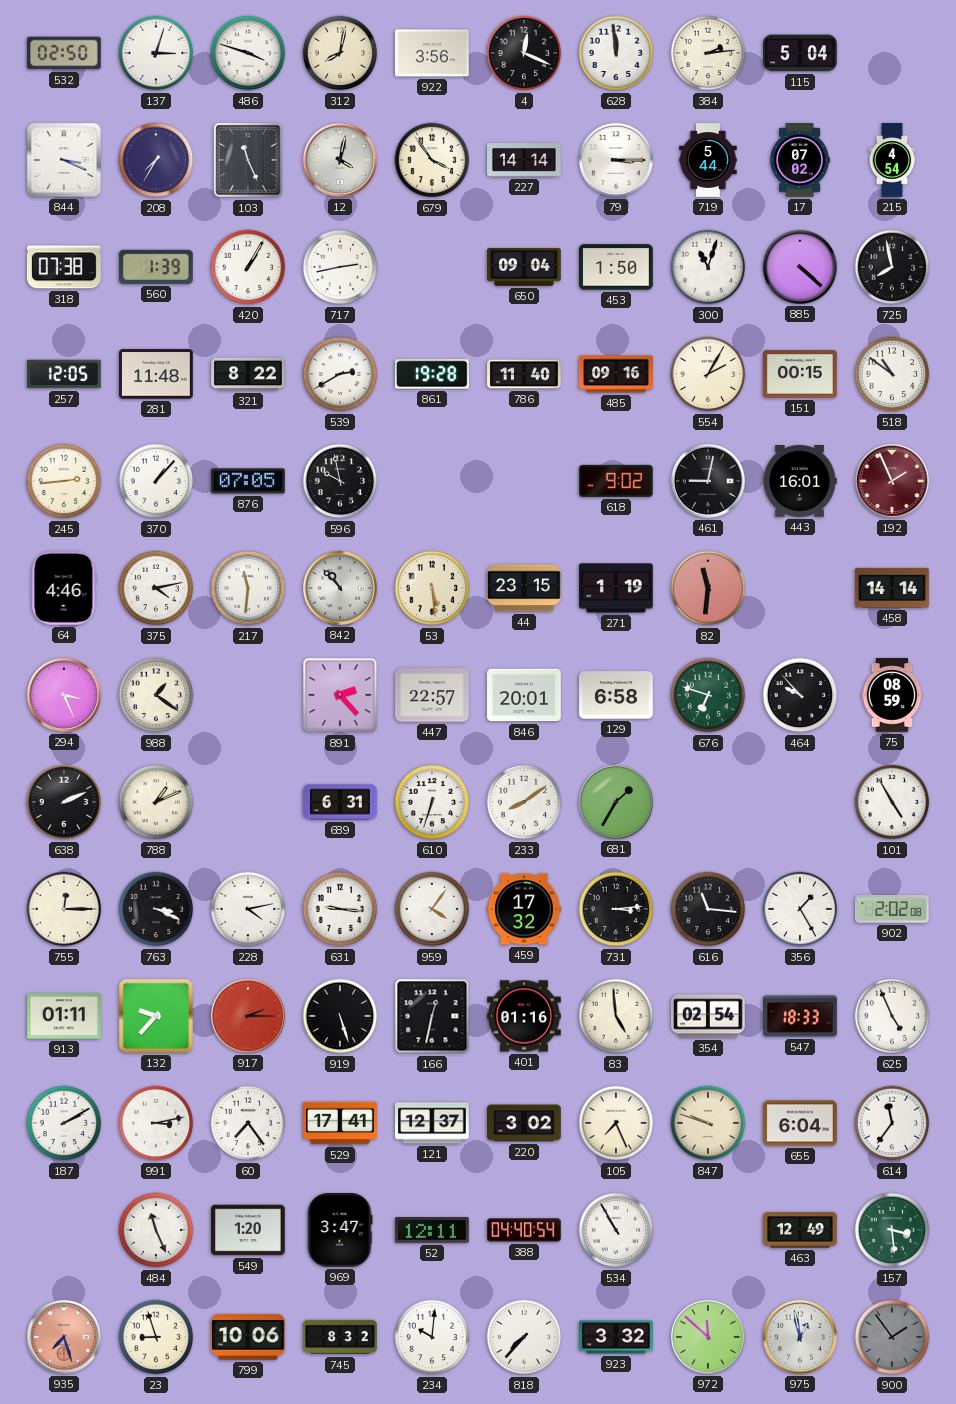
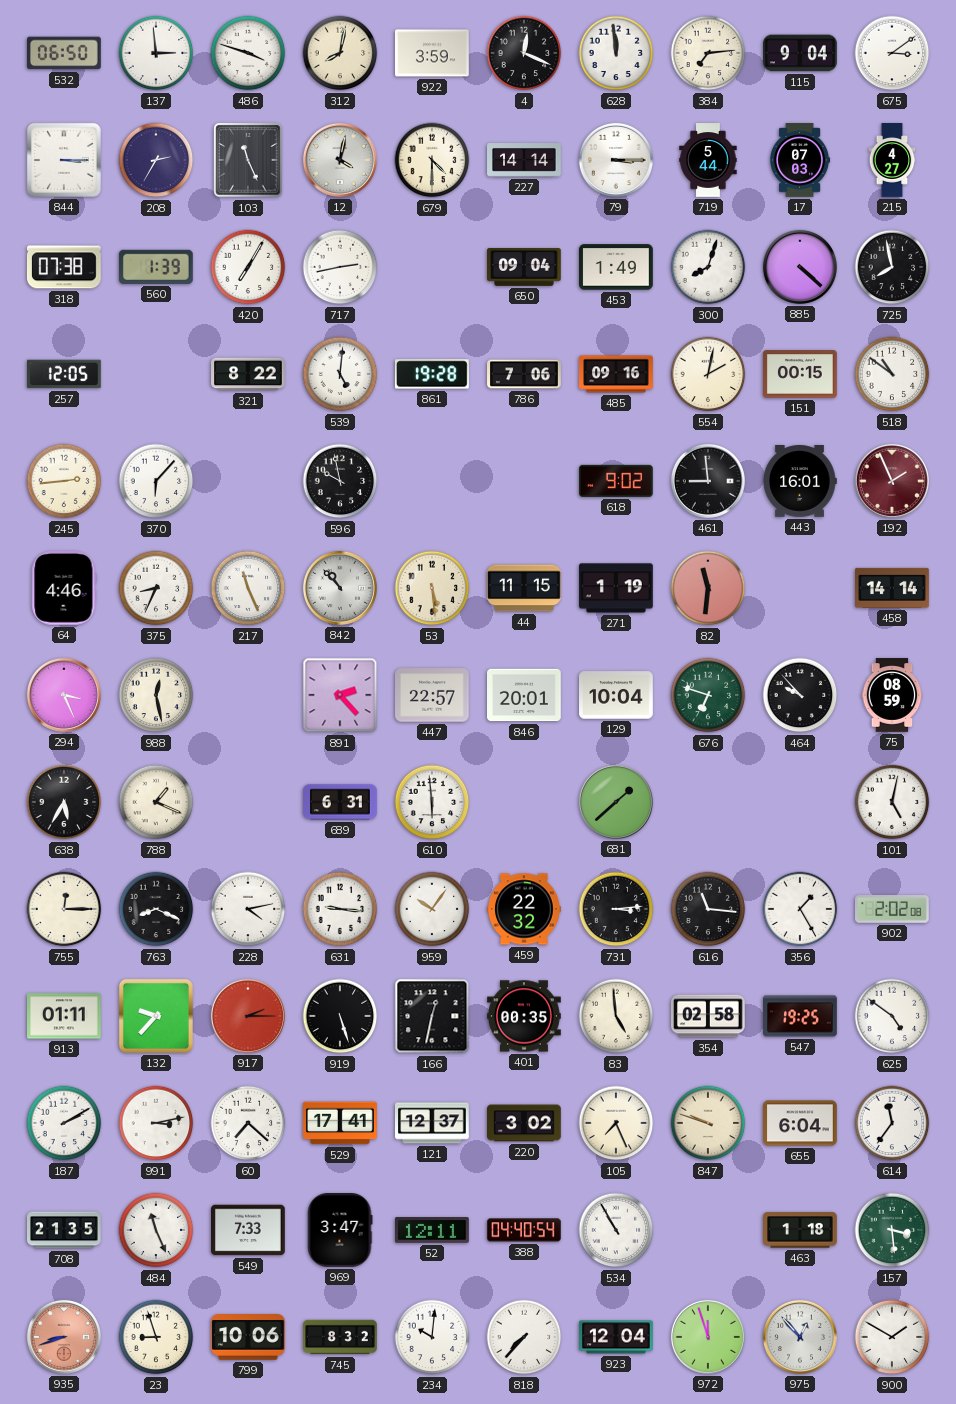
532: 02:50 -> 06:50
137: 3:03 -> 2:59
922: 3:56 -> 3:59
384: 2:14 -> 7:14
115: 5:04 -> 9:04
675: none -> 3:09
844: 3:19 -> 3:15
208: 7:35 -> 2:35
679: 3:54 -> 4:30
17: 07:02 -> 07:03
215: 4:54 -> 4:27
420: 1:05 -> 7:05
453: 1:50 -> 1:49
300: 11:03 -> 8:03
281: 11:48 -> none
539: 2:40 -> 5:01
786: 11:40 -> 7:06
554: 2:05 -> 2:02
370: 1:07 -> 6:07
876: 07:05 -> none
461: 9:02 -> 8:59
375: 4:13 -> 8:34
217: 11:31 -> 11:26
44: 23:15 -> 11:15
988: 1:21 -> 12:28
129: 6:58 -> 10:04
638: 2:11 -> 5:35
788: 1:11 -> 1:19
610: 6:33 -> 5:59
233: 8:09 -> none
681: 1:35 -> 1:38
101: 4:55 -> 5:02
763: 3:19 -> 8:19
959: 4:06 -> 10:06
459: 17:32 -> 22:32
401: 01:16 -> 00:35
354: 02:54 -> 02:58
547: 18:33 -> 19:25
625: 4:56 -> 4:51
60: 7:24 -> 7:22
708: none -> 21:35
549: 1:20 -> 7:33
463: 12:49 -> 1:18
935: 7:27 -> 8:42
923: 3:32 -> 12:04
972: 11:52 -> 11:57
975: 12:58 -> 12:53
900: 1:54 -> 1:50
900 dial: grey -> white
